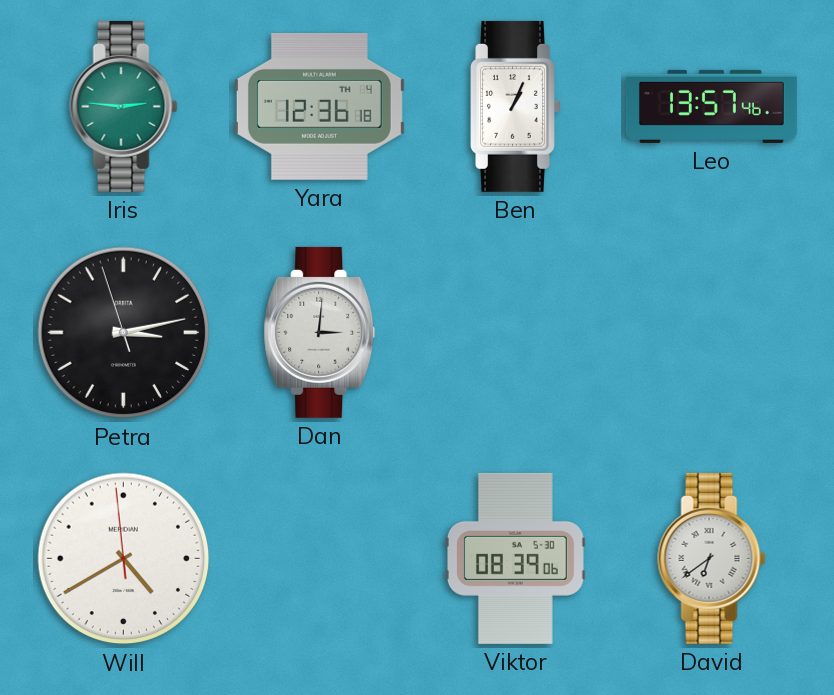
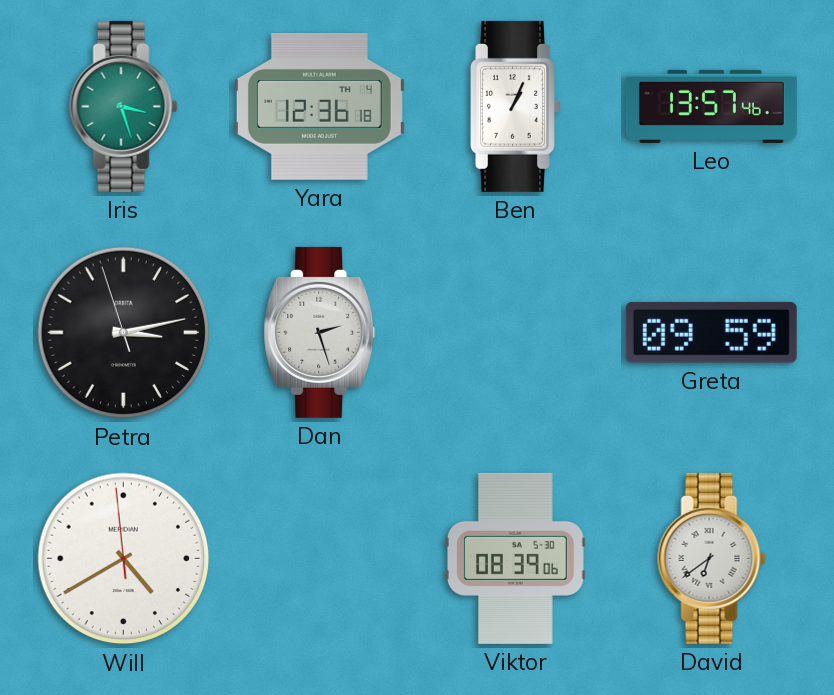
Iris: 2:46 -> 3:27
Dan: 3:01 -> 2:27
Greta: none -> 09:59
